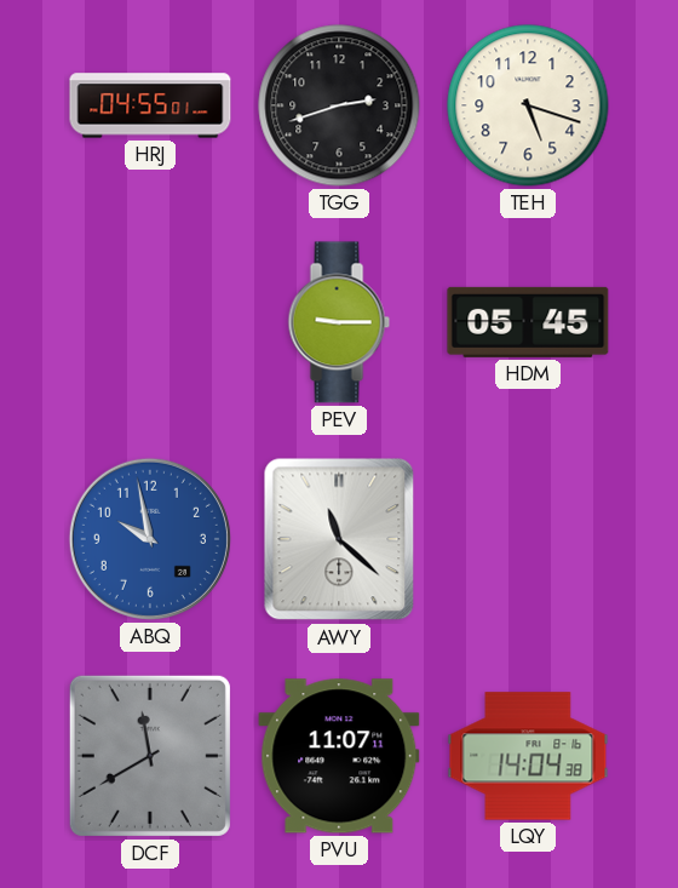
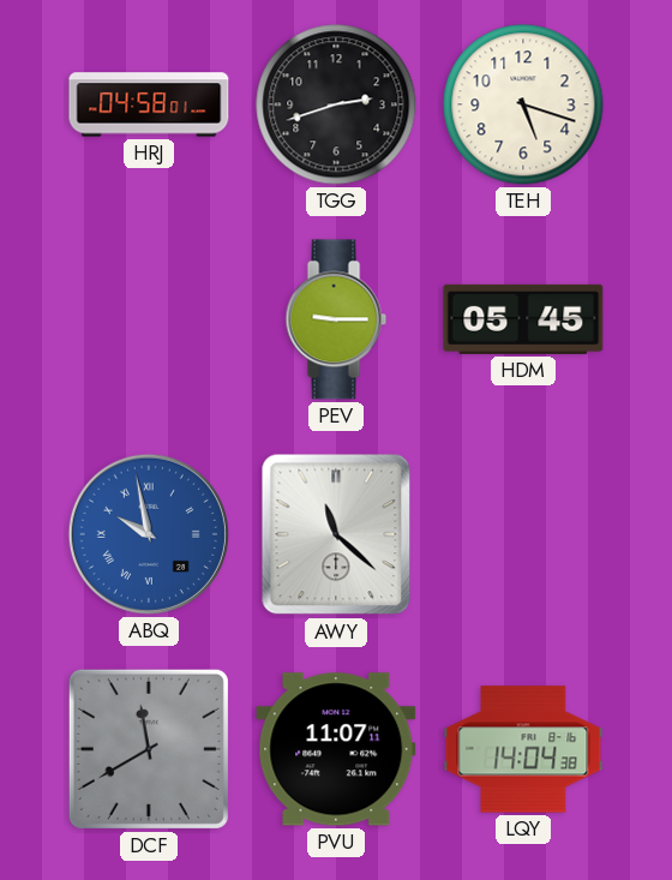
HRJ: 04:55 -> 04:58
ABQ numerals: Arabic -> Roman
